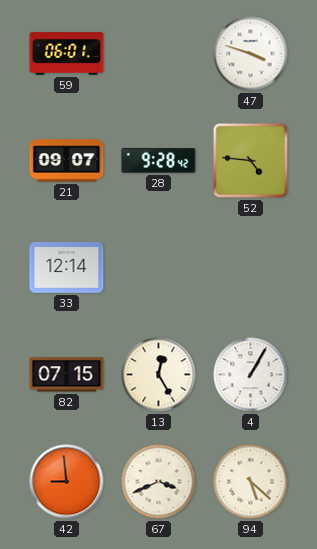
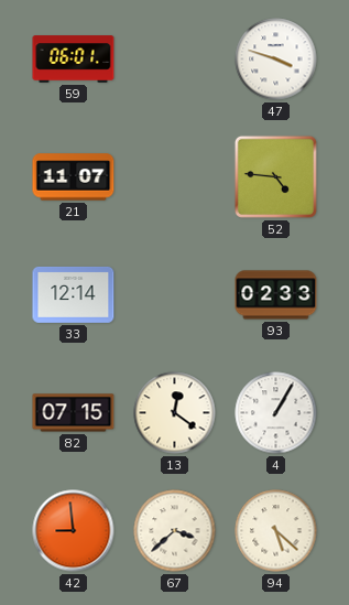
21: 09:07 -> 11:07
28: 9:28 -> none
93: none -> 02:33
13: 12:25 -> 12:21
67: 3:41 -> 3:38
